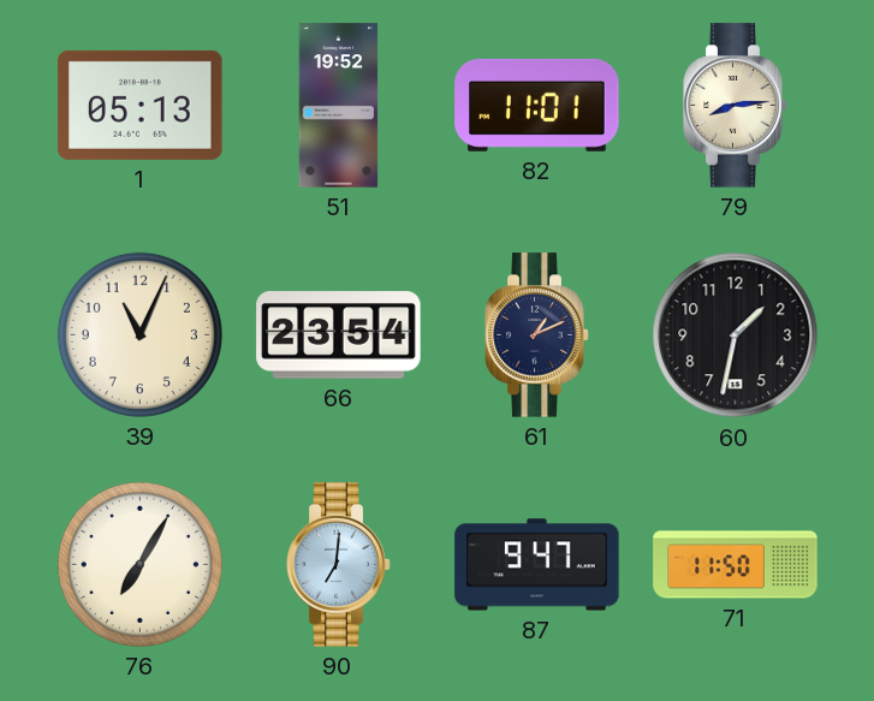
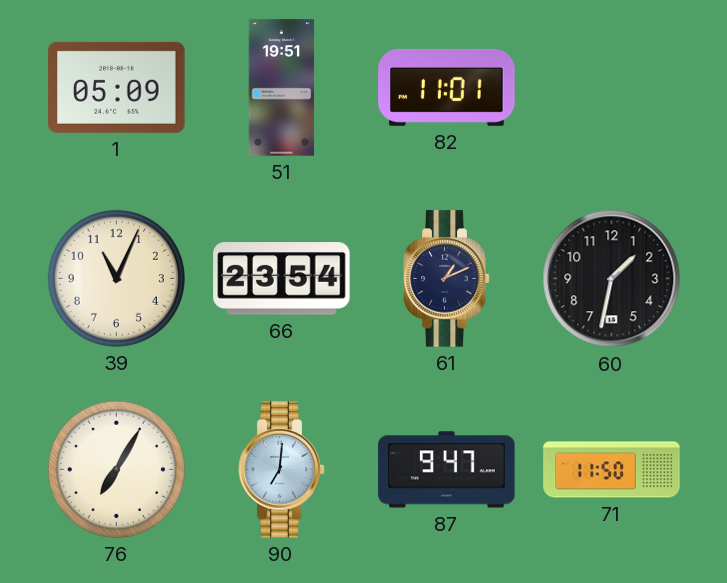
1: 05:13 -> 05:09
51: 19:52 -> 19:51
79: 8:14 -> none
